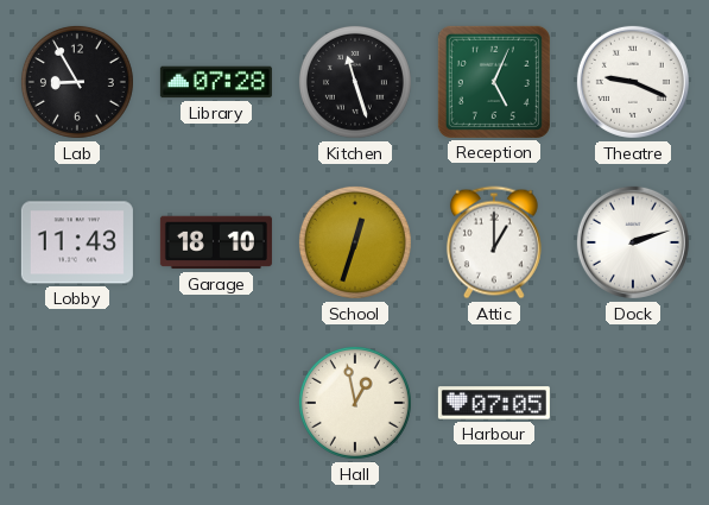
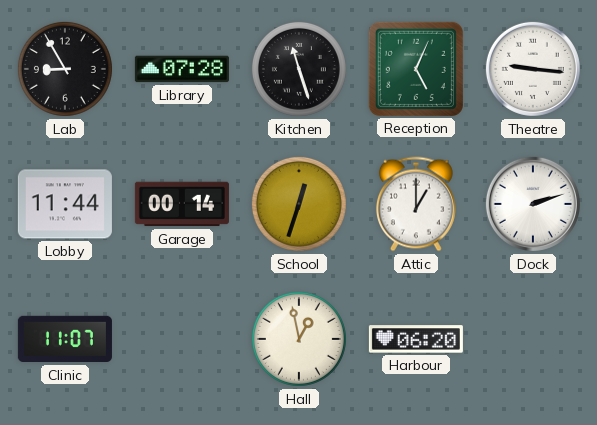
Theatre: 9:19 -> 9:16
Lobby: 11:43 -> 11:44
Garage: 18:10 -> 00:14
Clinic: none -> 11:07
Harbour: 07:05 -> 06:20
